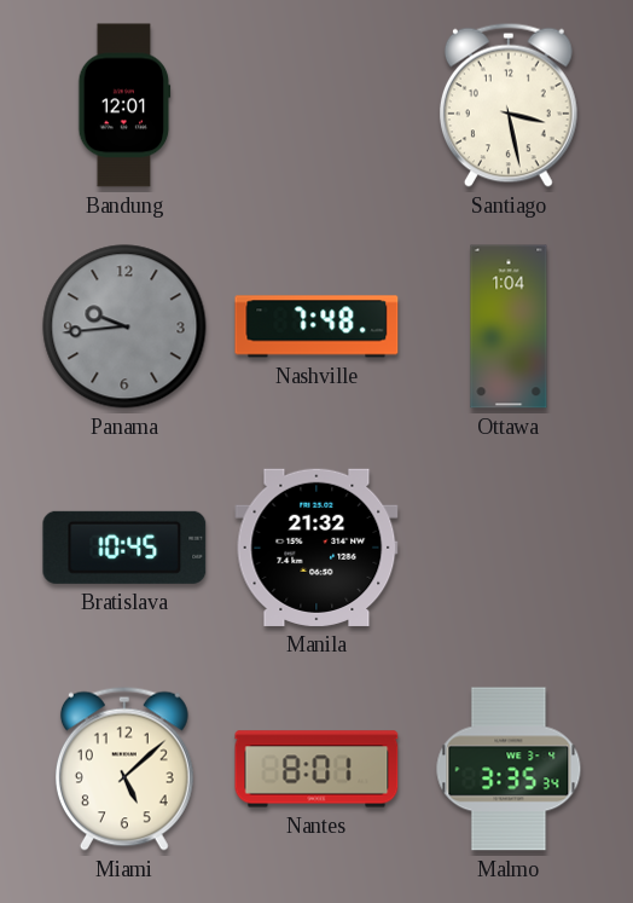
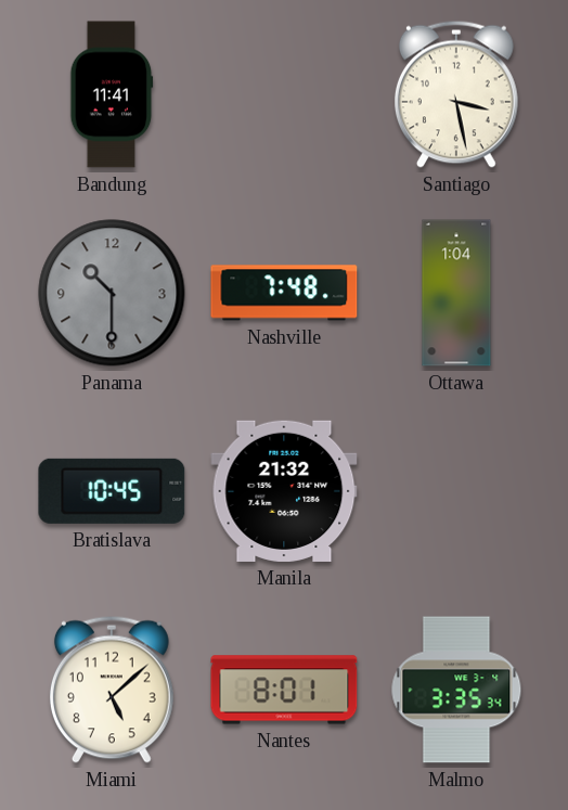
Bandung: 12:01 -> 11:41
Panama: 9:44 -> 10:30
